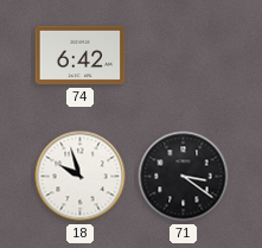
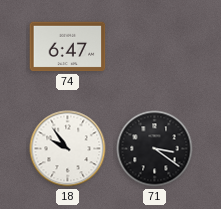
74: 6:42 -> 6:47
18: 9:57 -> 9:54
